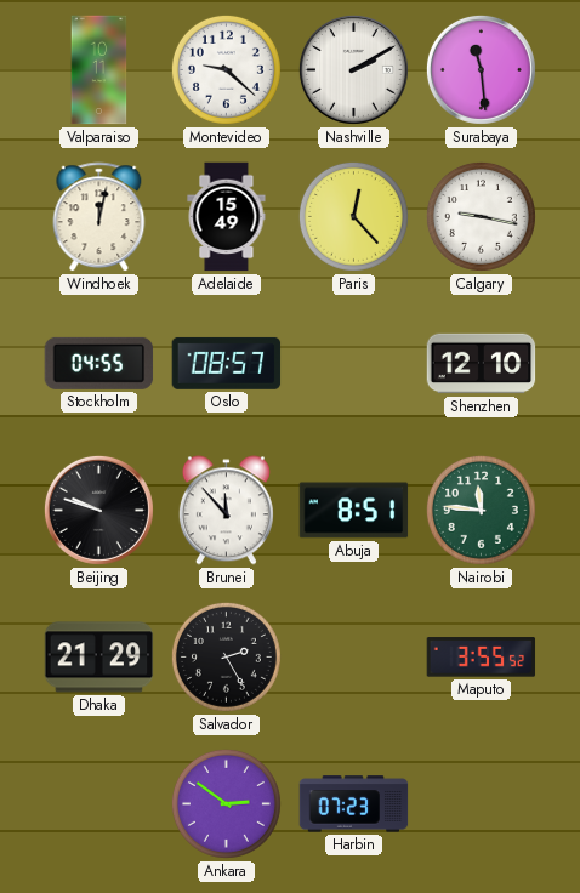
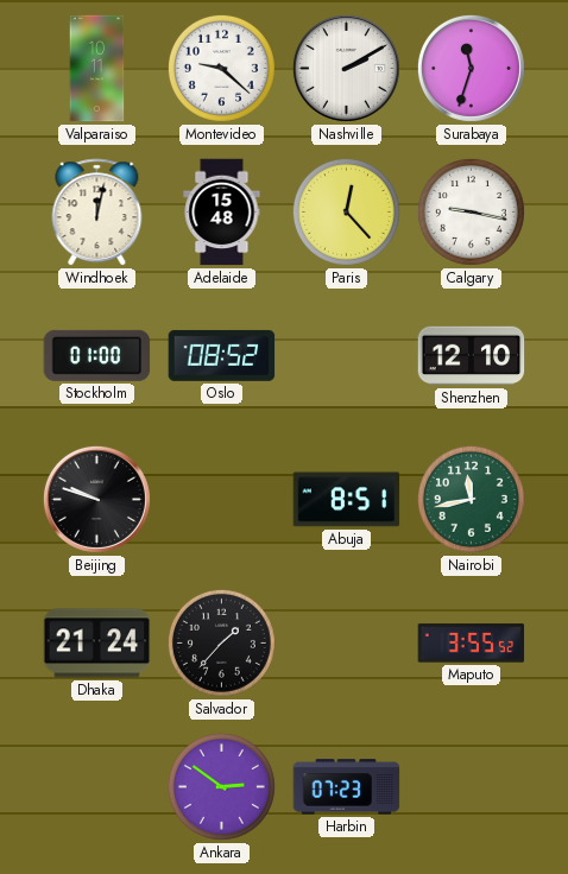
Surabaya: 11:29 -> 11:33
Adelaide: 15:49 -> 15:48
Stockholm: 04:55 -> 01:00
Oslo: 08:57 -> 08:52
Brunei: 11:53 -> none
Nairobi: 11:46 -> 11:43
Dhaka: 21:29 -> 21:24
Salvador: 2:25 -> 1:37
